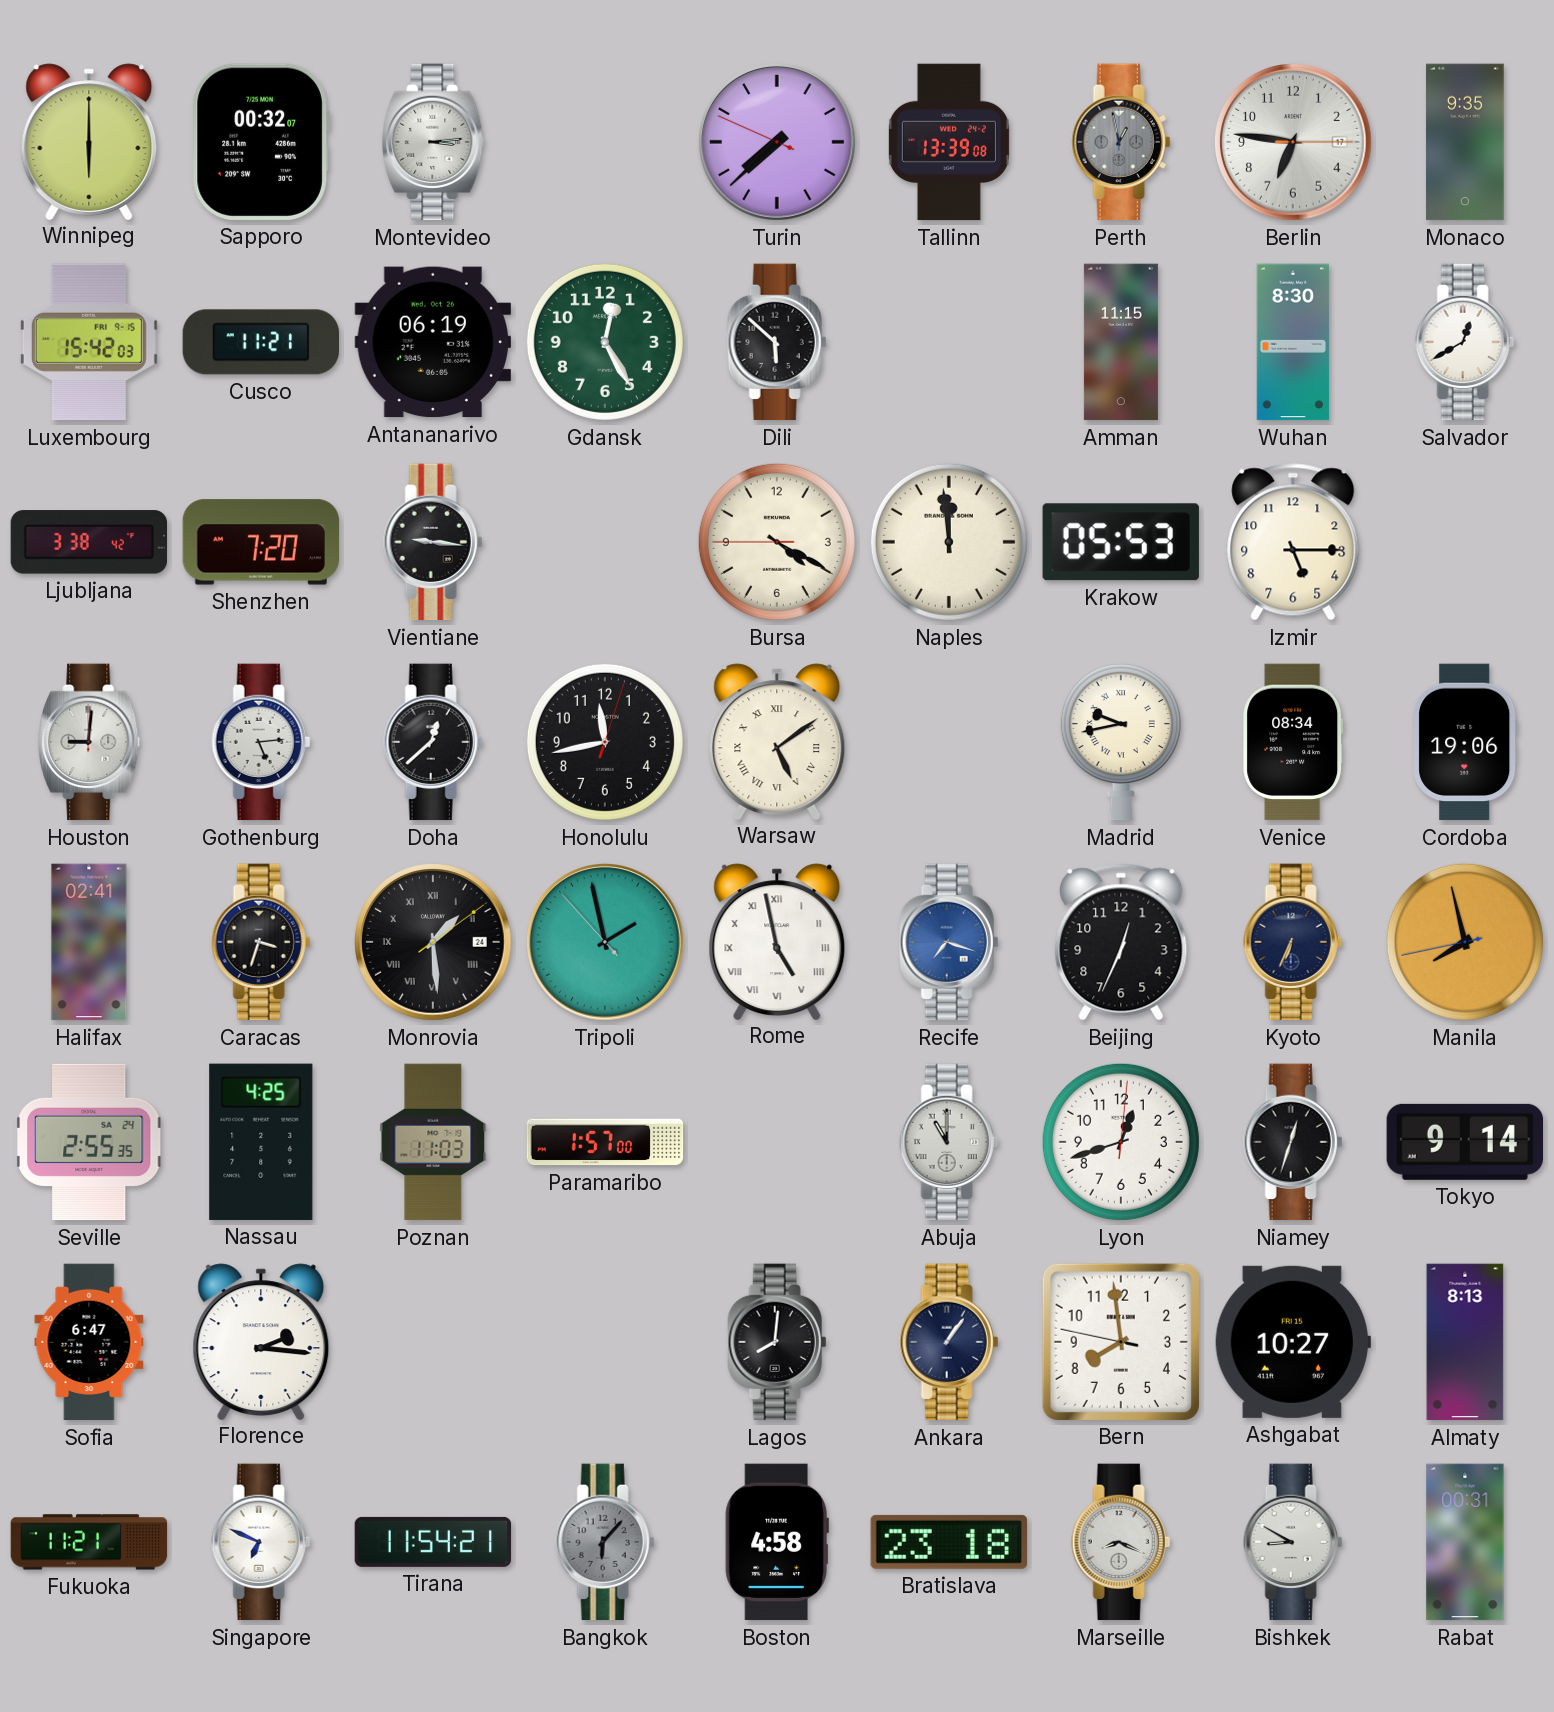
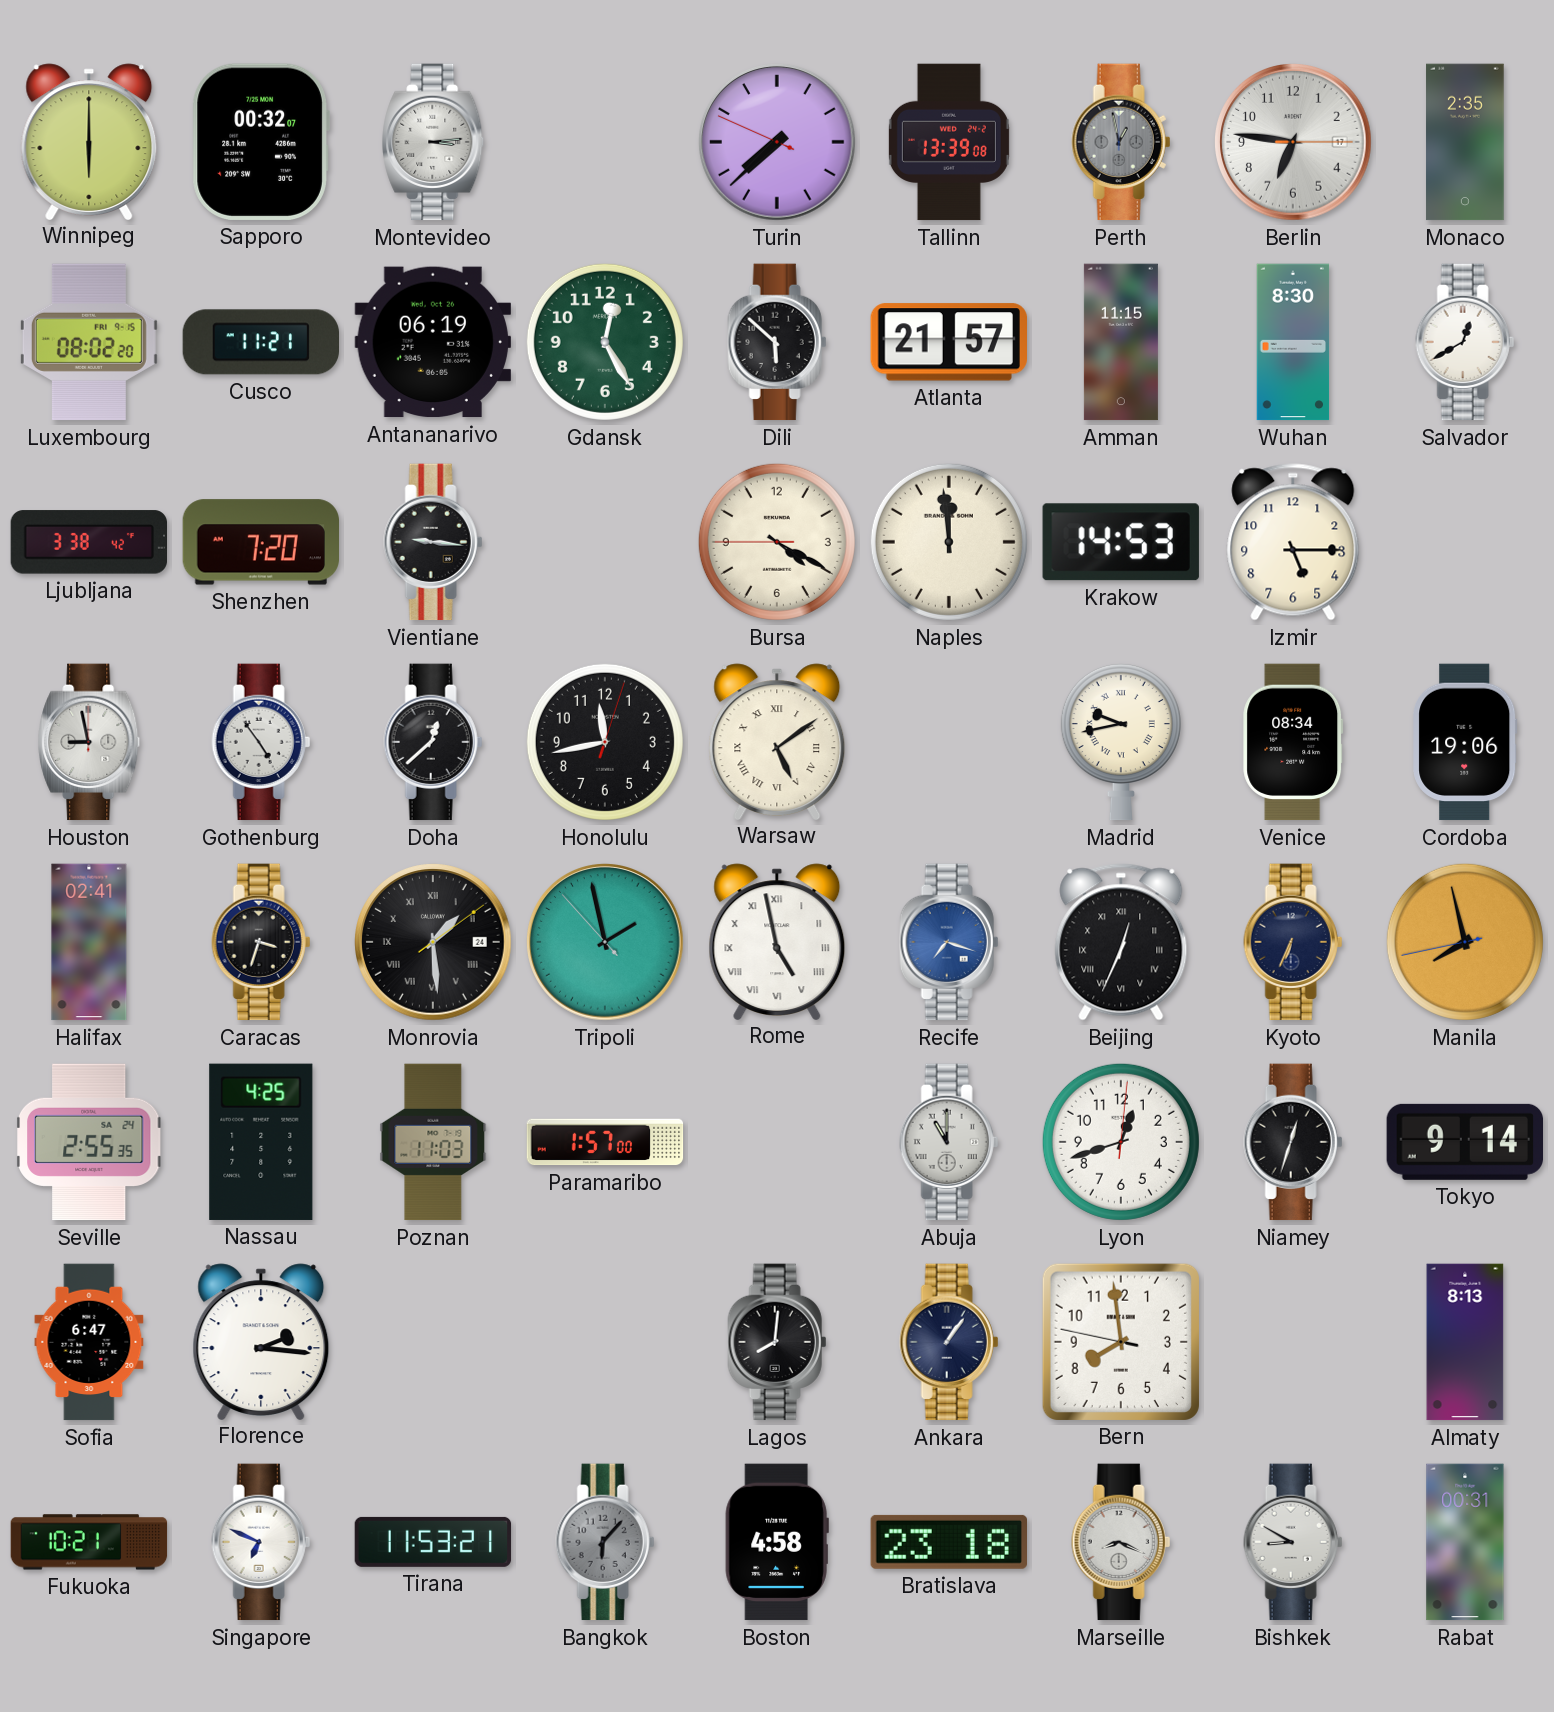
Monaco: 9:35 -> 2:35
Luxembourg: 15:42 -> 08:02
Atlanta: none -> 21:57
Krakow: 05:53 -> 14:53
Houston: 9:01 -> 8:58
Gothenburg: 5:14 -> 4:54
Beijing numerals: Arabic -> Roman
Ashgabat: 10:27 -> none
Fukuoka: 11:21 -> 10:21
Tirana: 11:54 -> 11:53
